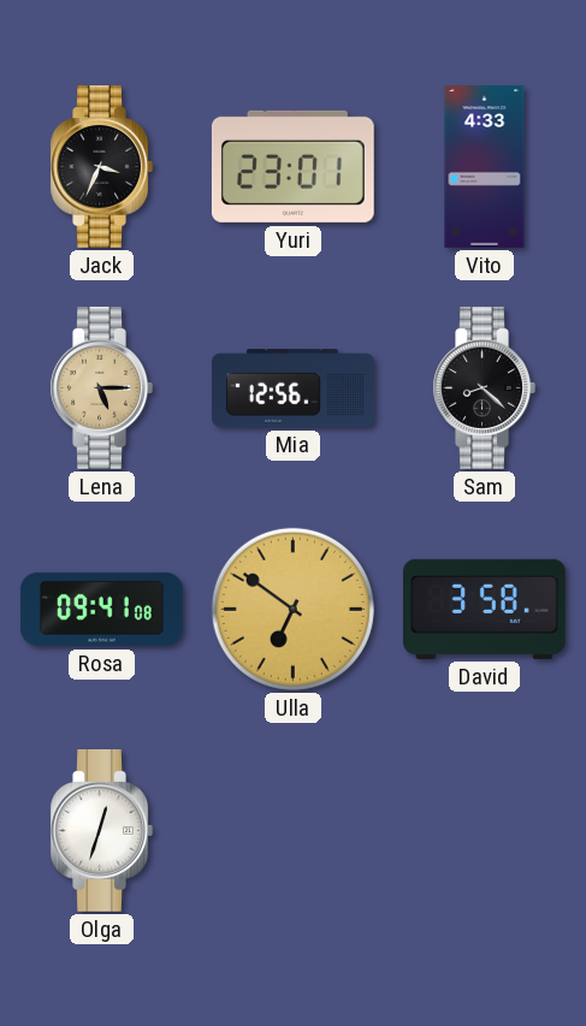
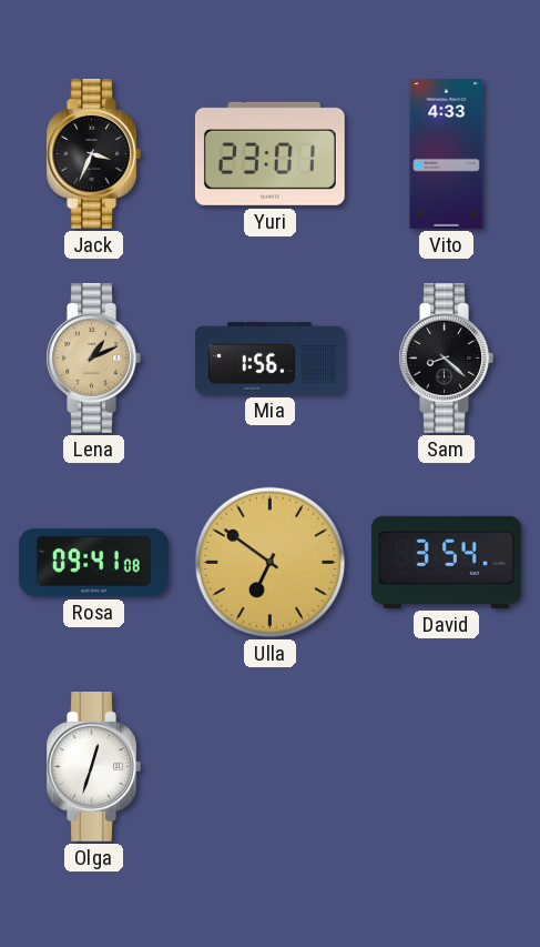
Lena: 5:15 -> 1:11
Mia: 12:56 -> 1:56
David: 3:58 -> 3:54
